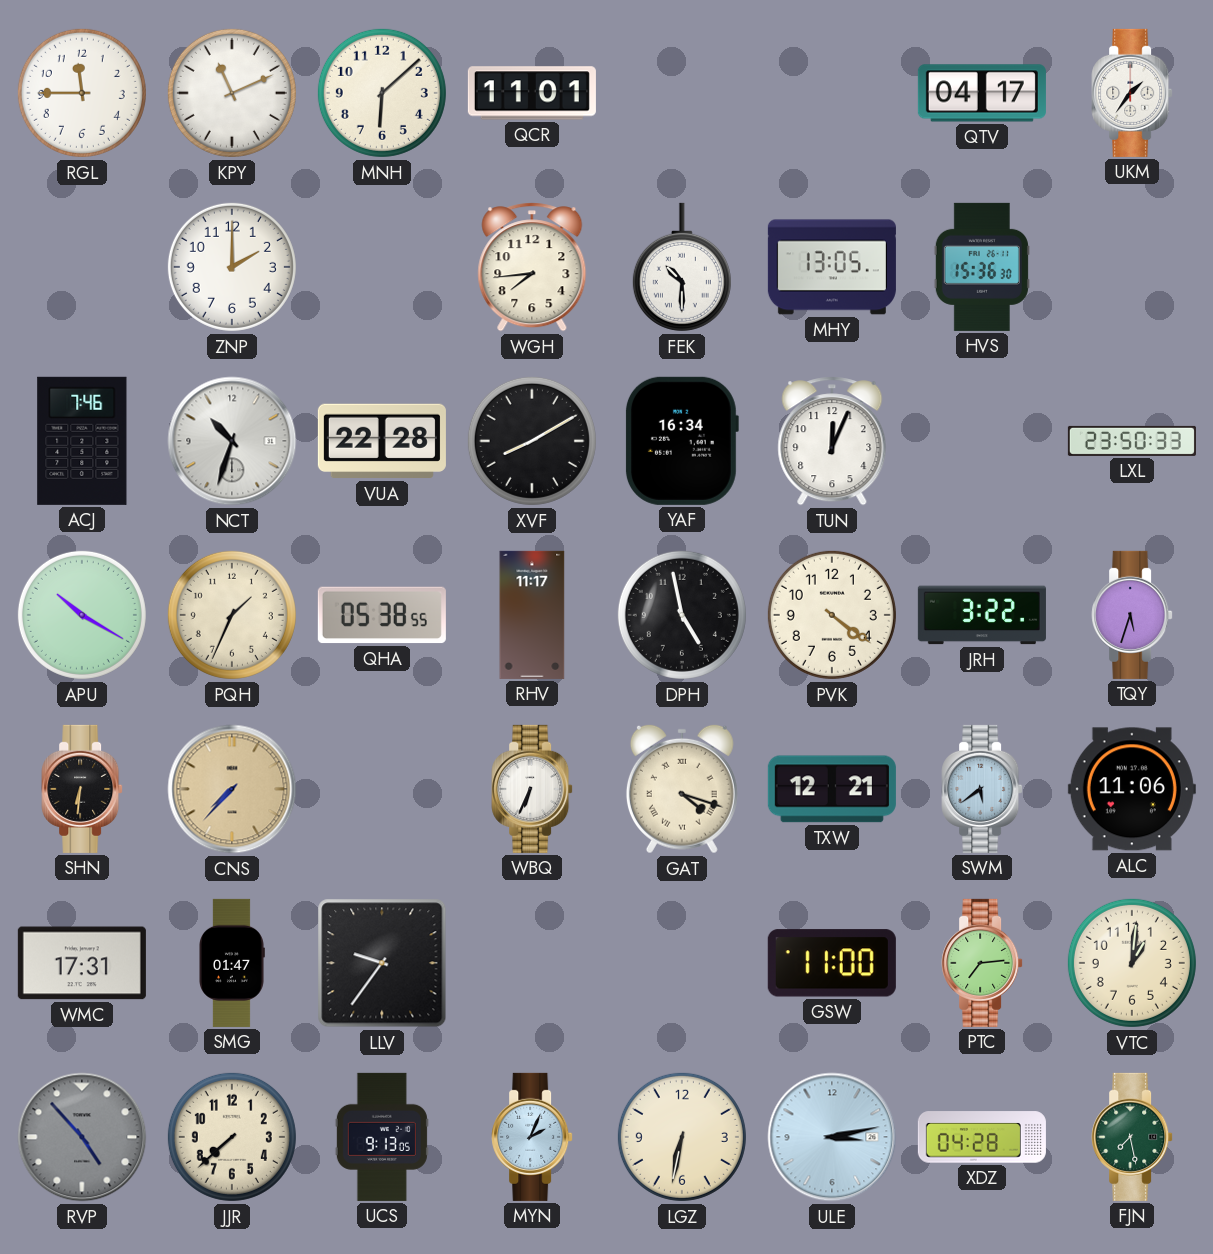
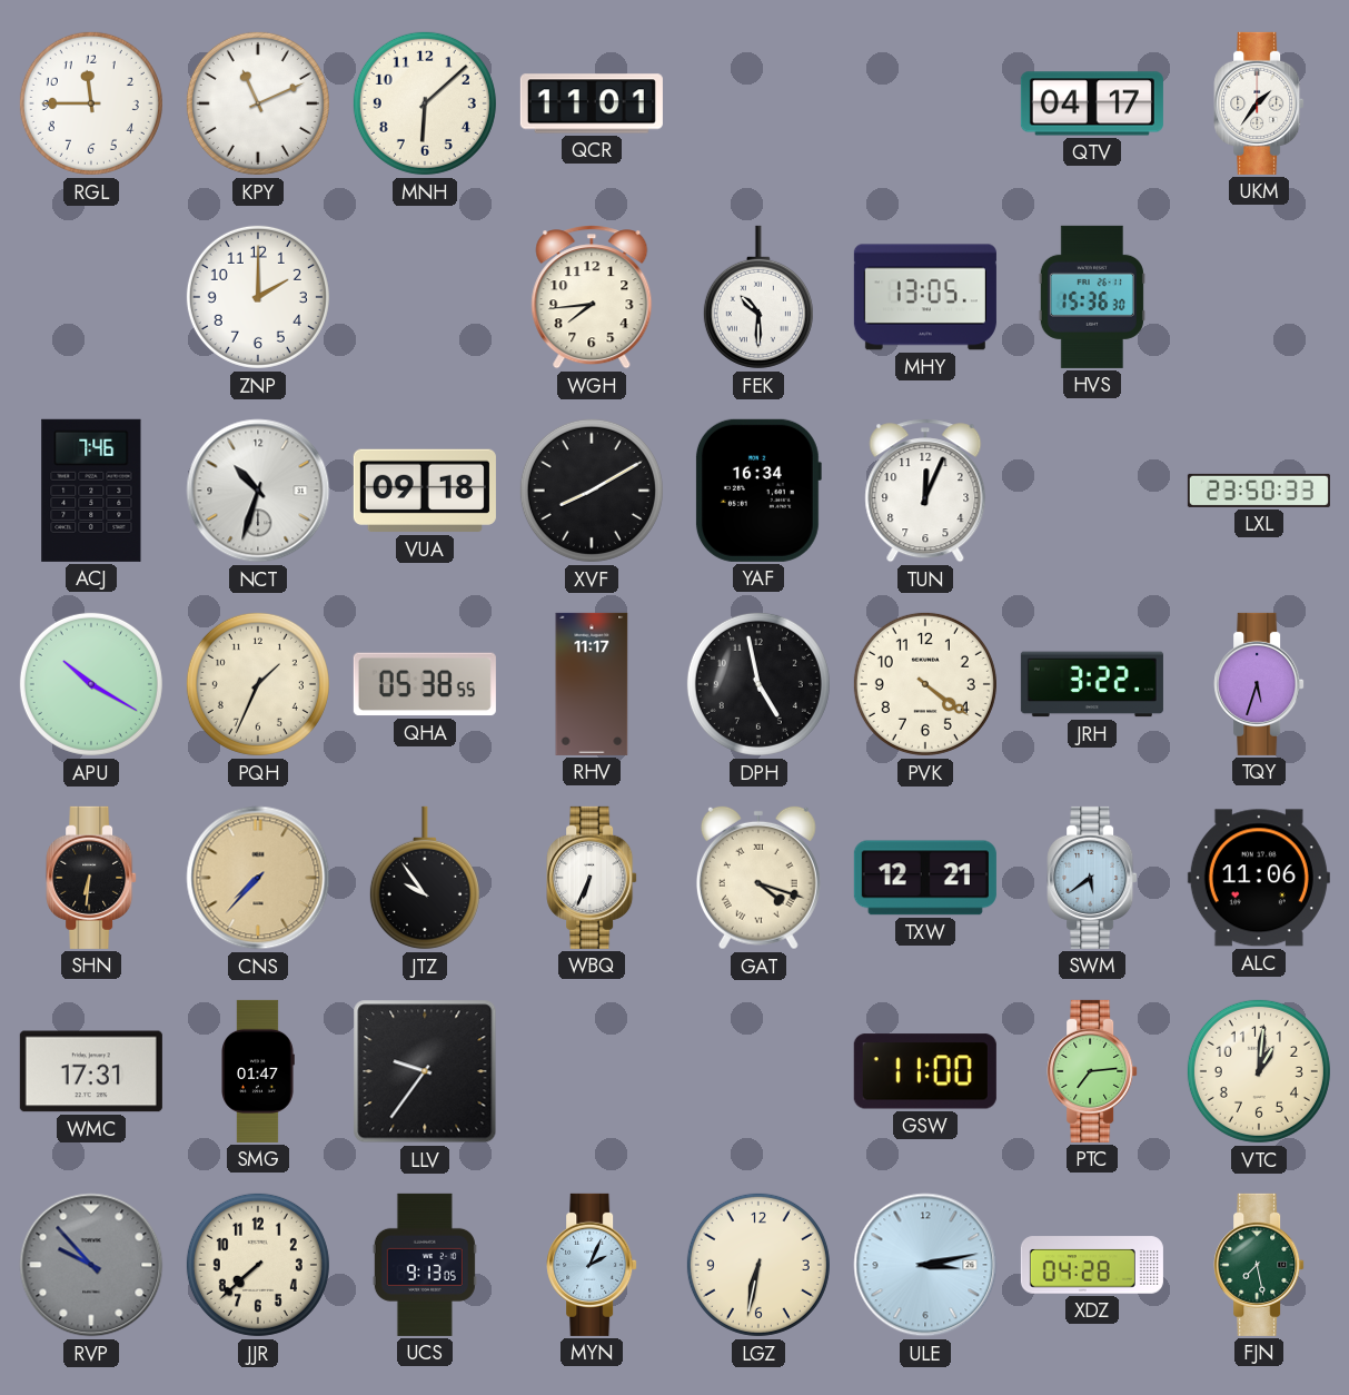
VUA: 22:28 -> 09:18
JTZ: none -> 9:54
RVP: 4:53 -> 9:53
